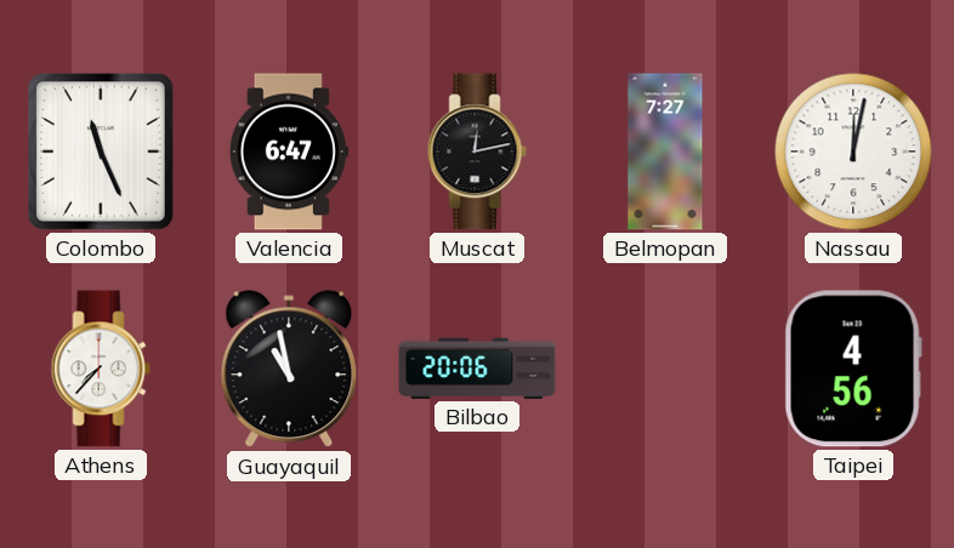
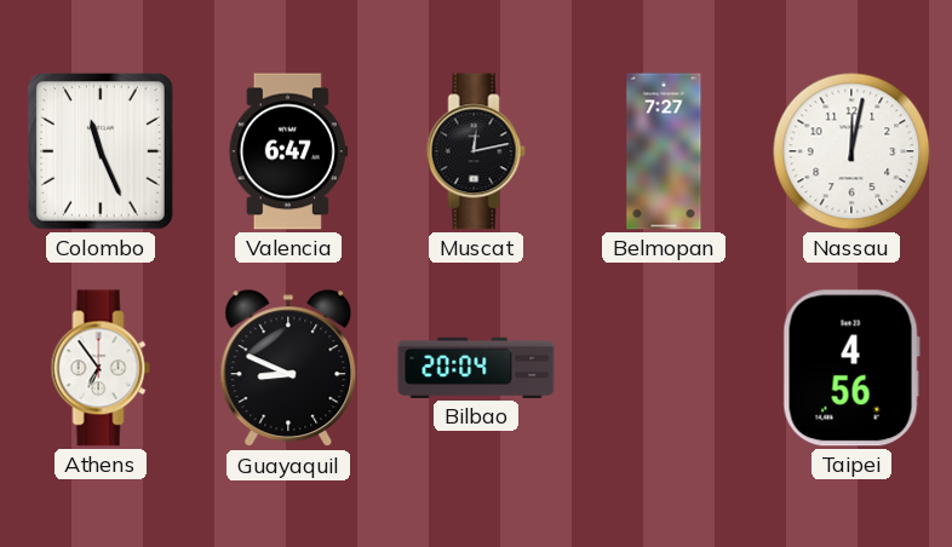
Athens: 7:37 -> 6:54
Guayaquil: 10:58 -> 8:49
Bilbao: 20:06 -> 20:04
